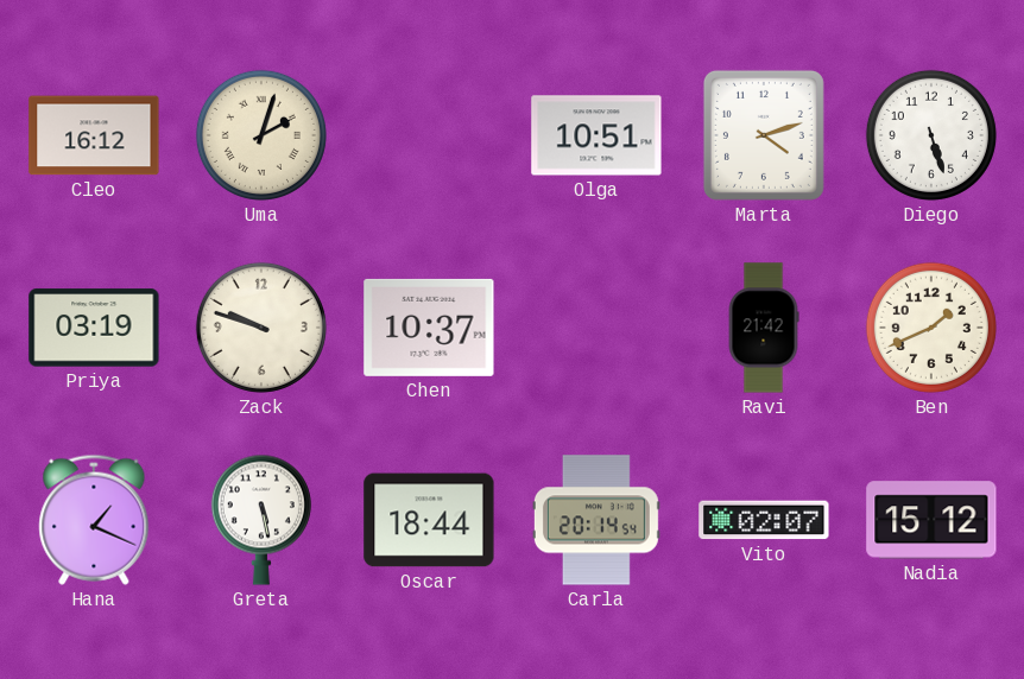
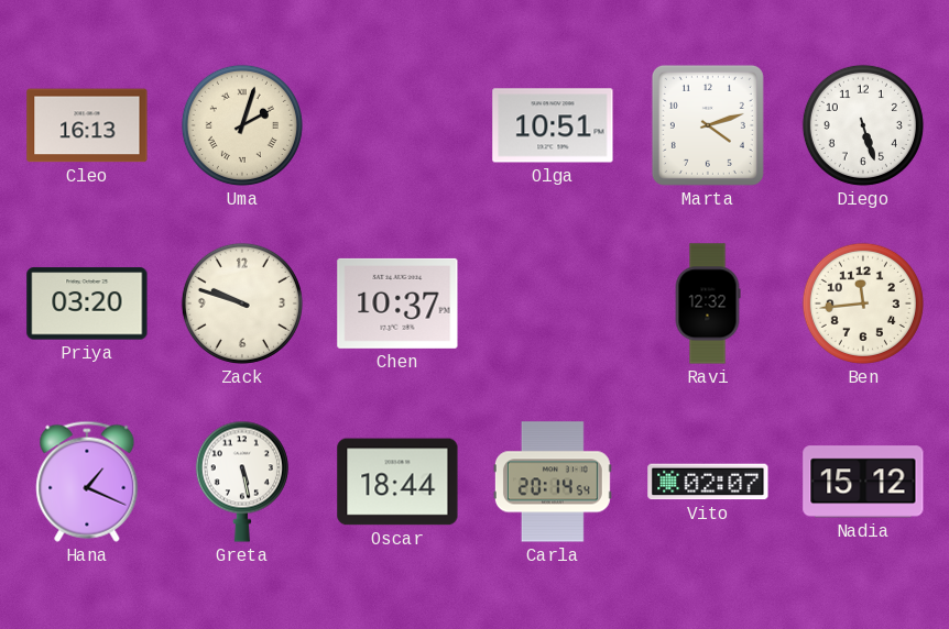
Cleo: 16:12 -> 16:13
Priya: 03:19 -> 03:20
Ravi: 21:42 -> 12:32
Ben: 1:41 -> 11:44
